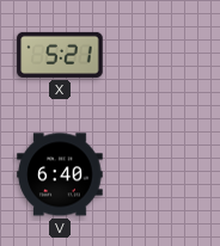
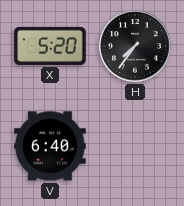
X: 5:21 -> 5:20
H: none -> 7:36
